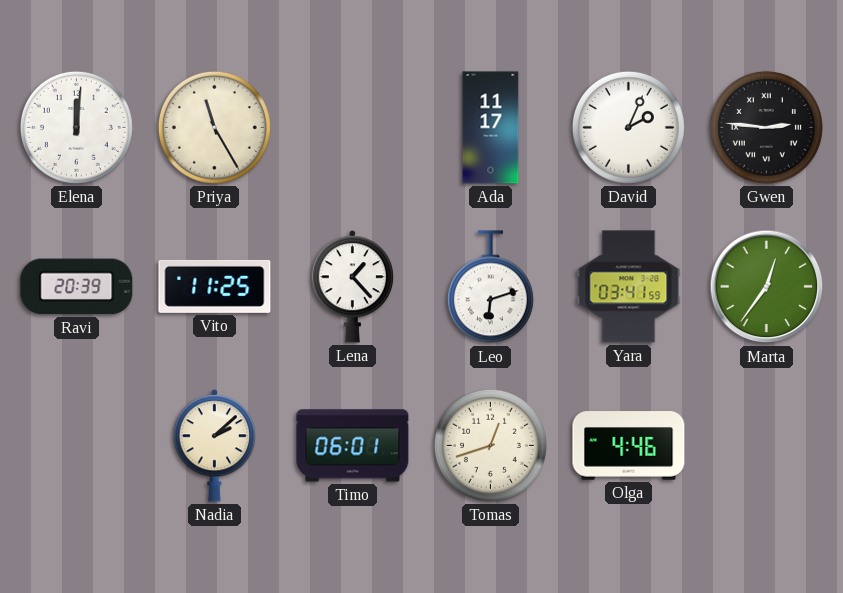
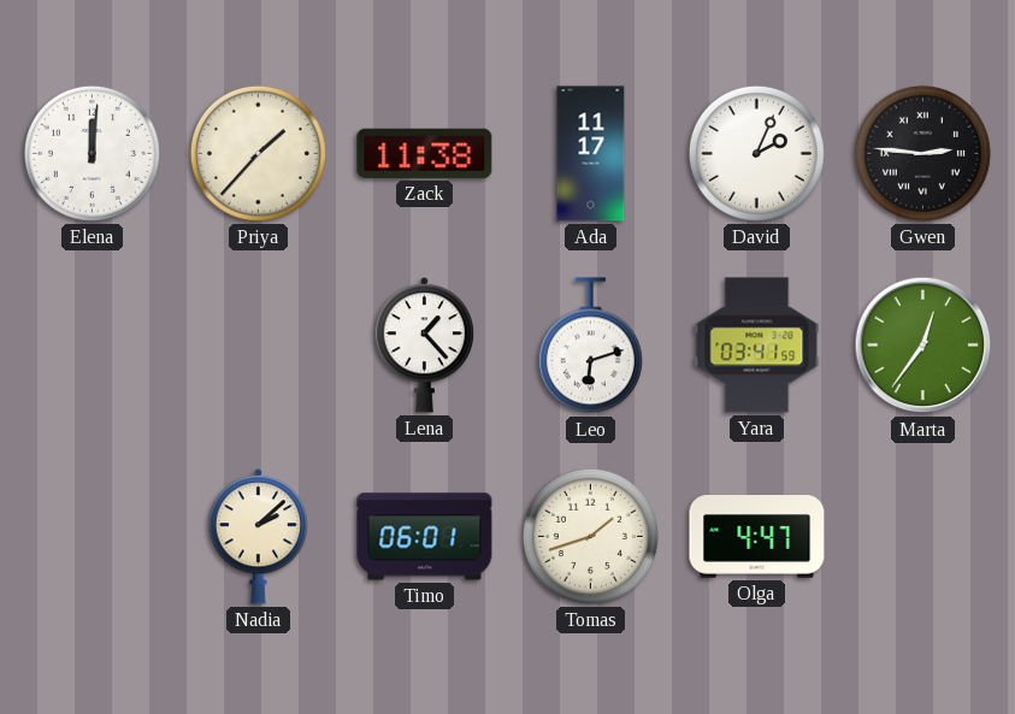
Priya: 11:25 -> 1:37
Zack: none -> 11:38
Ravi: 20:39 -> none
Vito: 11:25 -> none
Tomas: 12:42 -> 1:42
Olga: 4:46 -> 4:47
